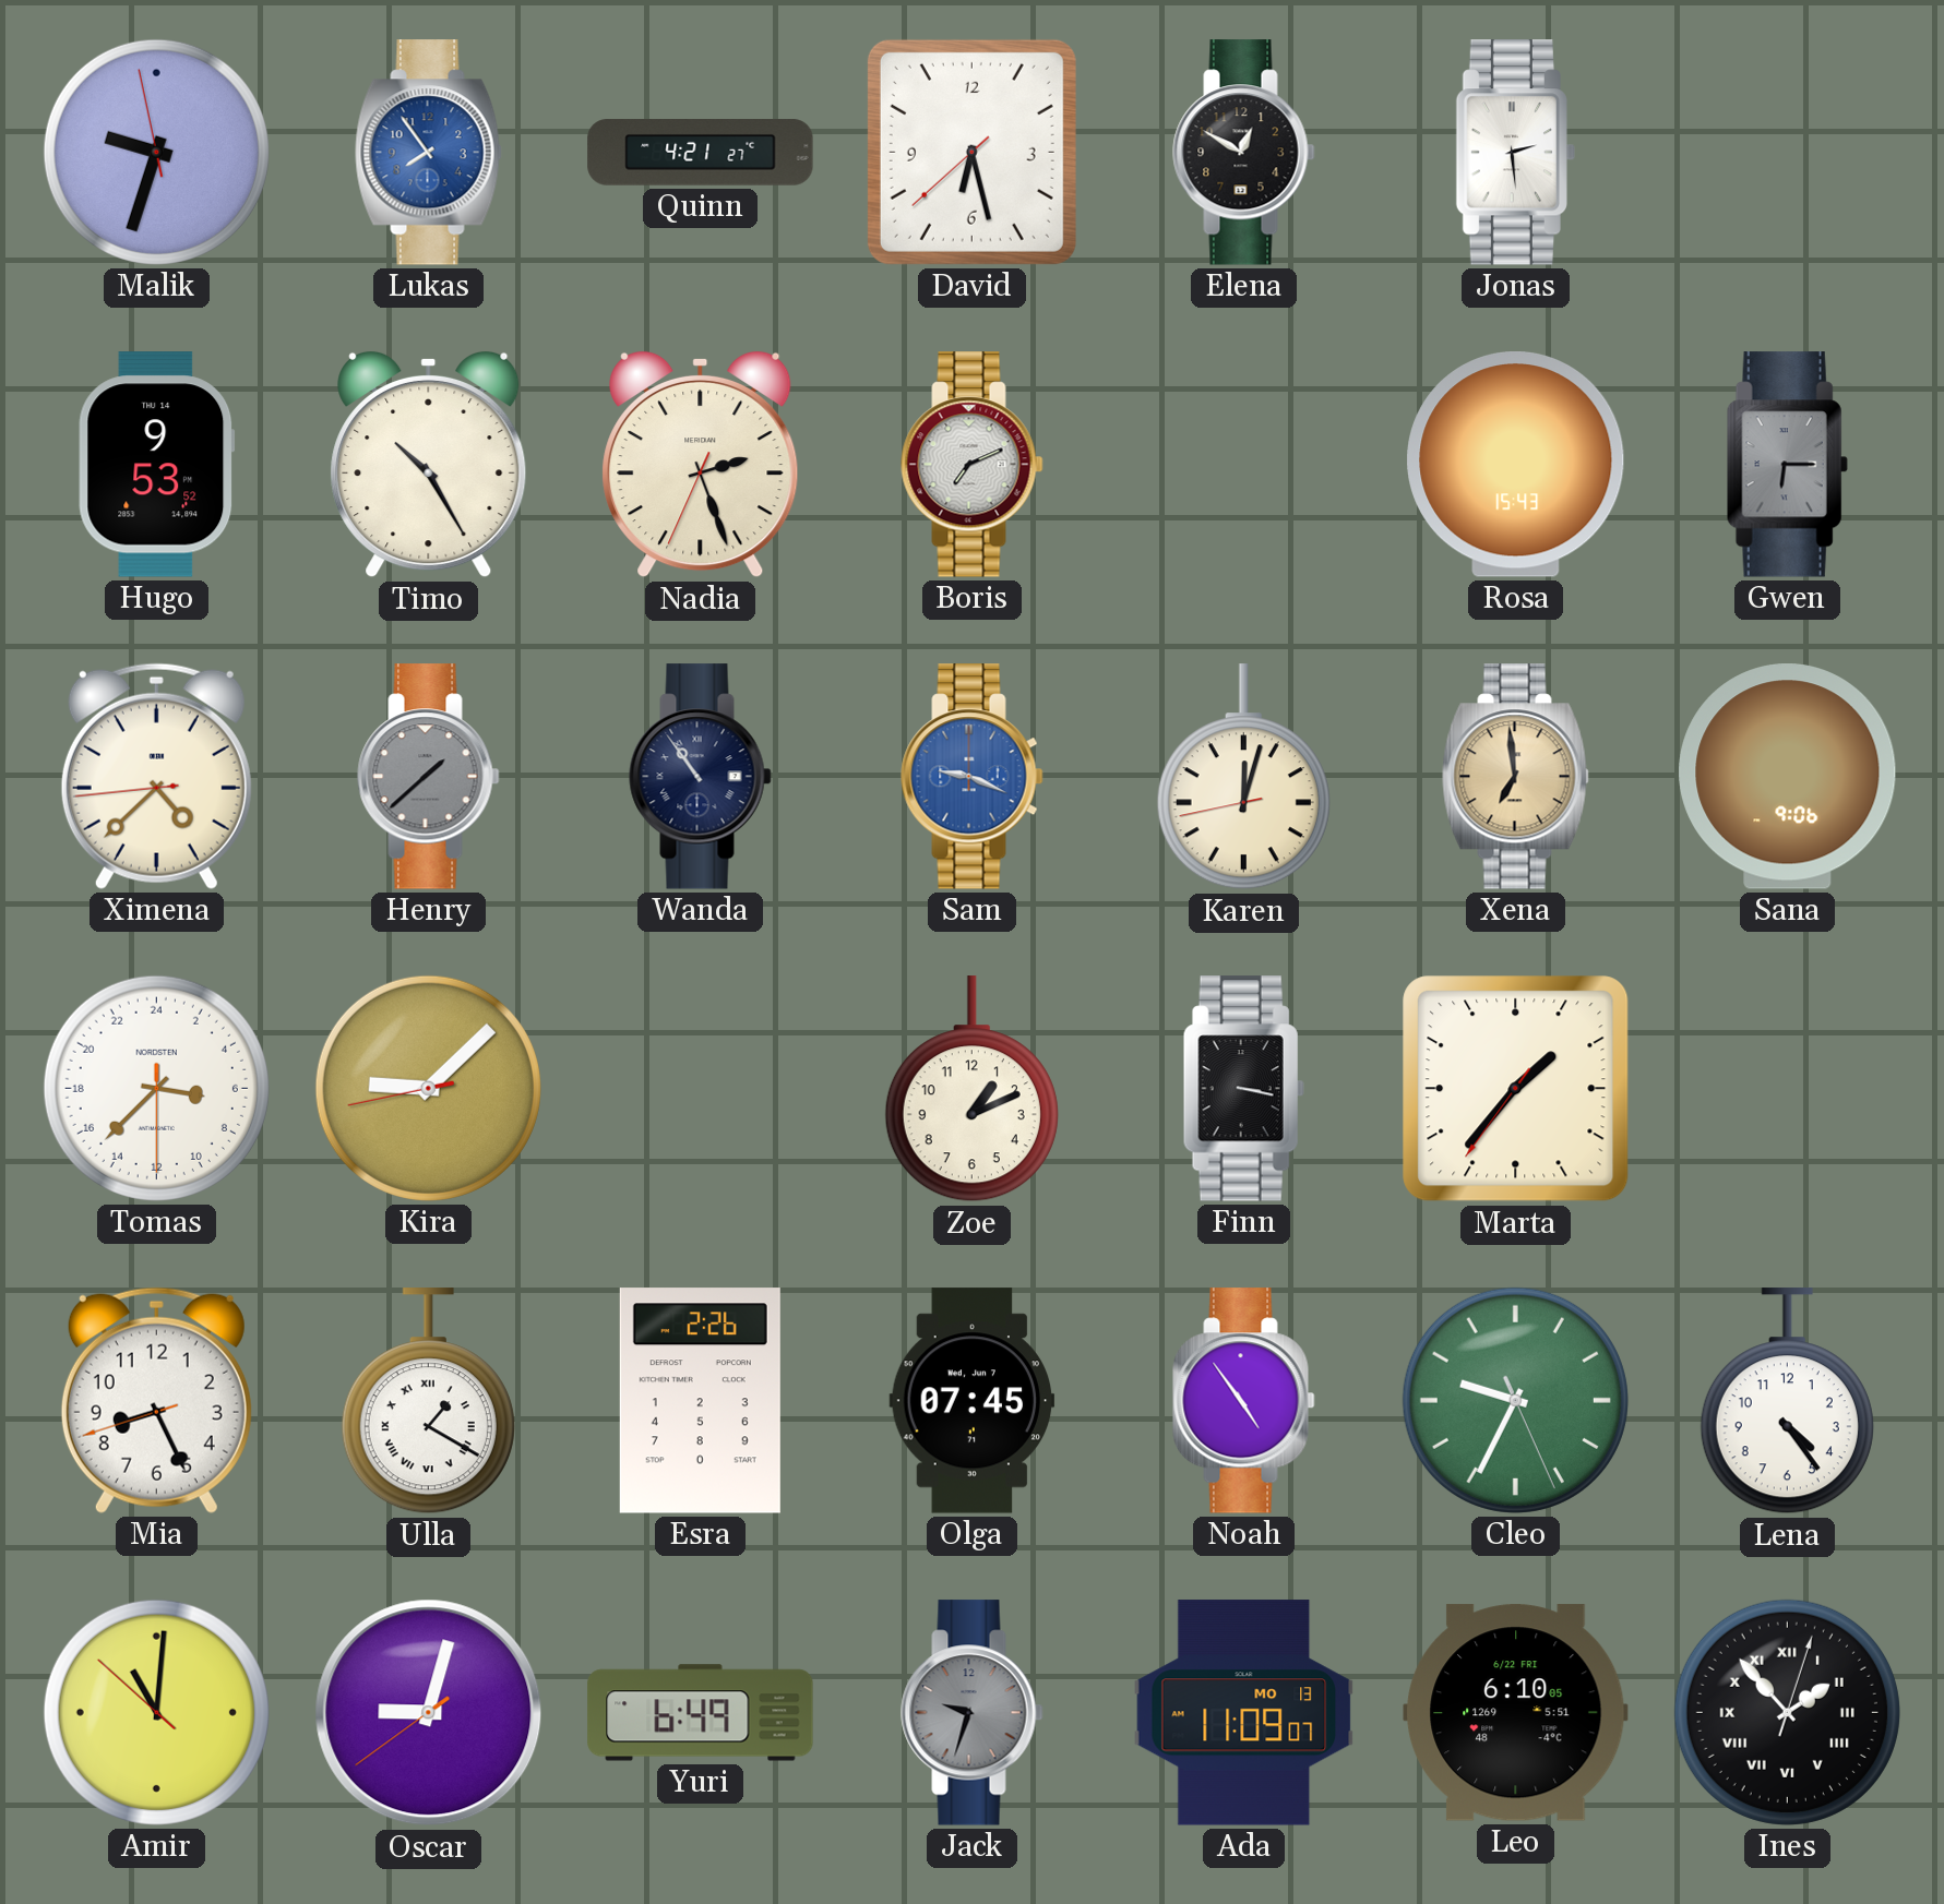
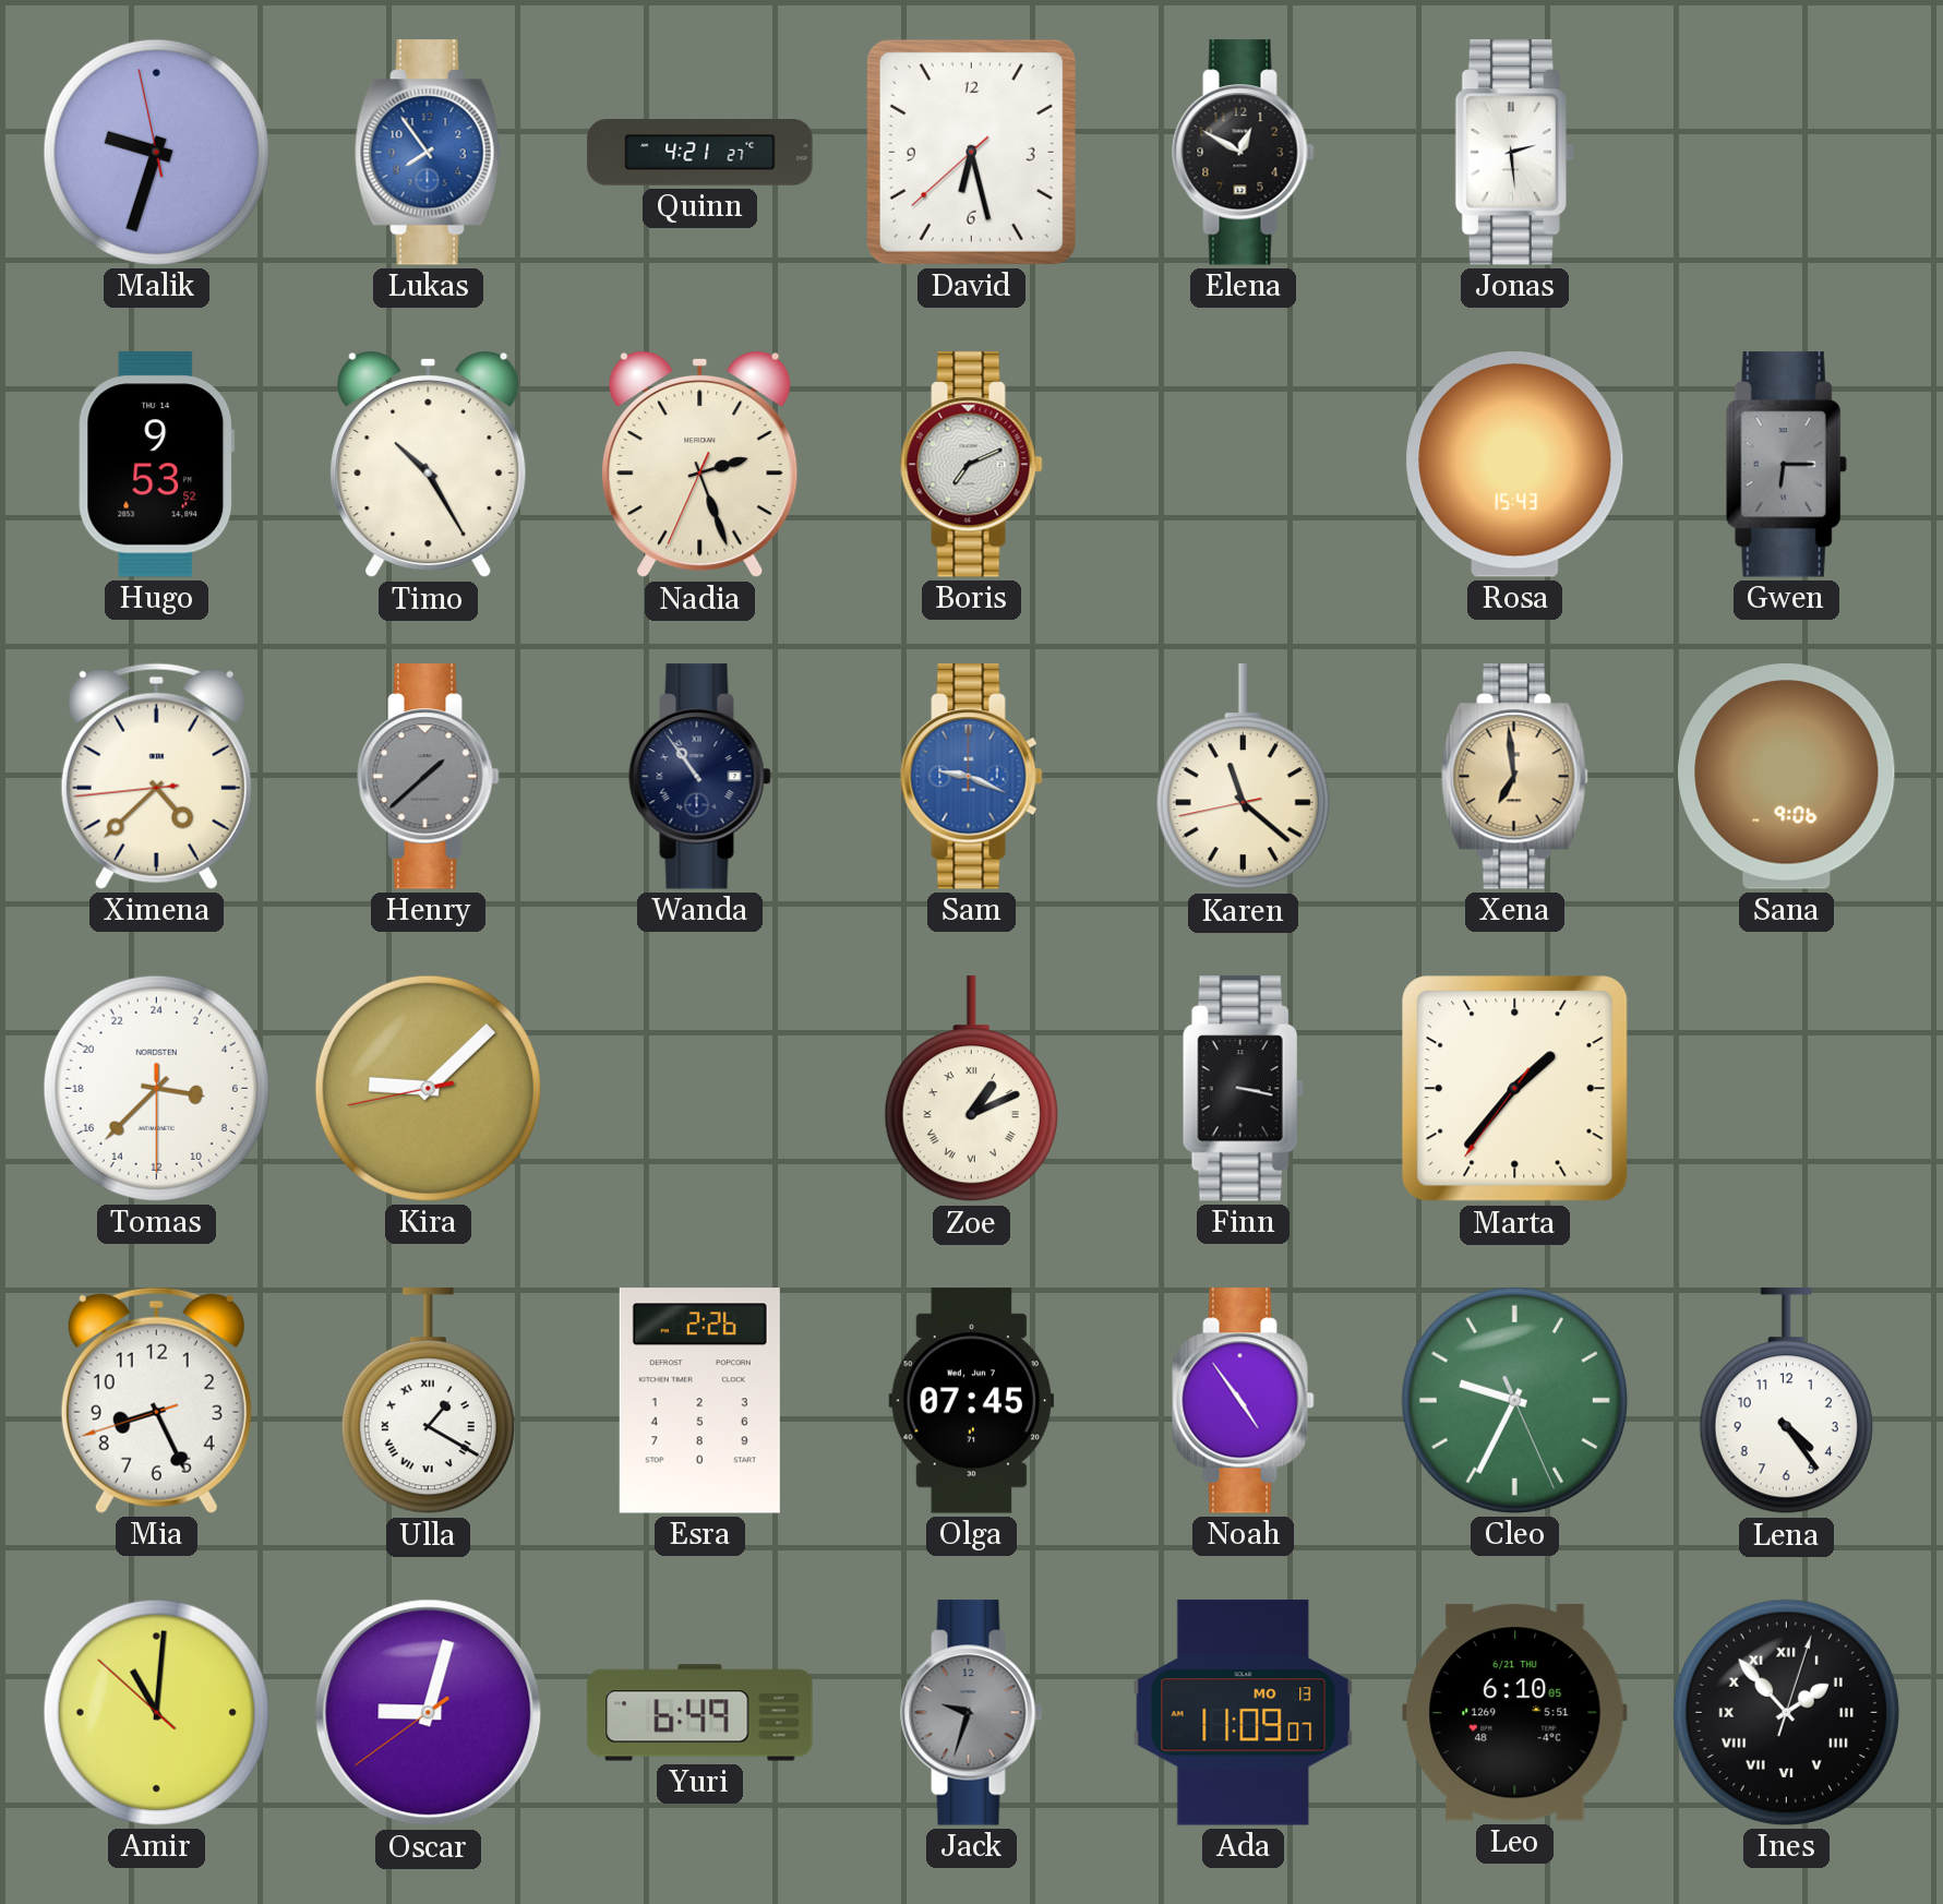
Karen: 12:02 -> 11:21
Zoe numerals: Arabic -> Roman
Leo date: 6/22 FRI -> 6/21 THU
